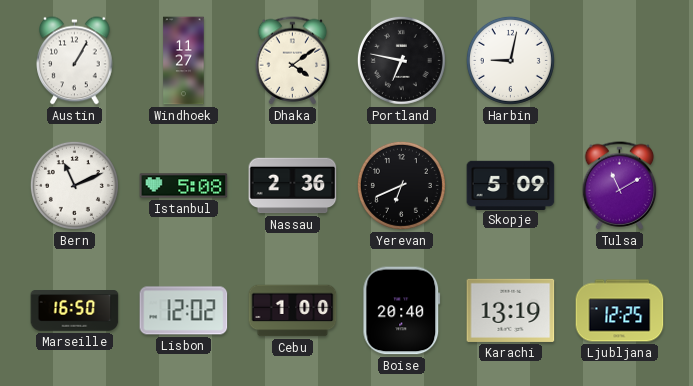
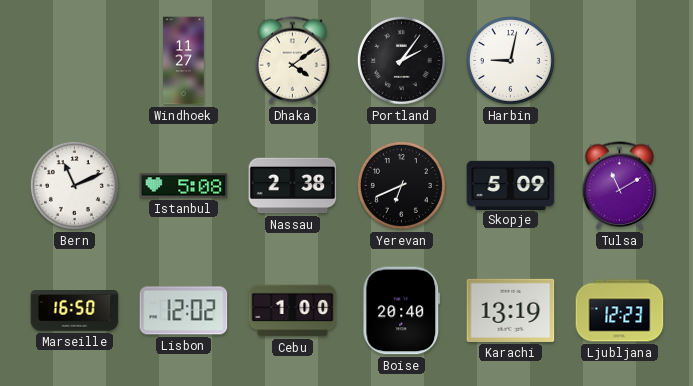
Austin: 1:05 -> none
Portland: 6:47 -> 2:06
Nassau: 2:36 -> 2:38
Ljubljana: 12:25 -> 12:23
